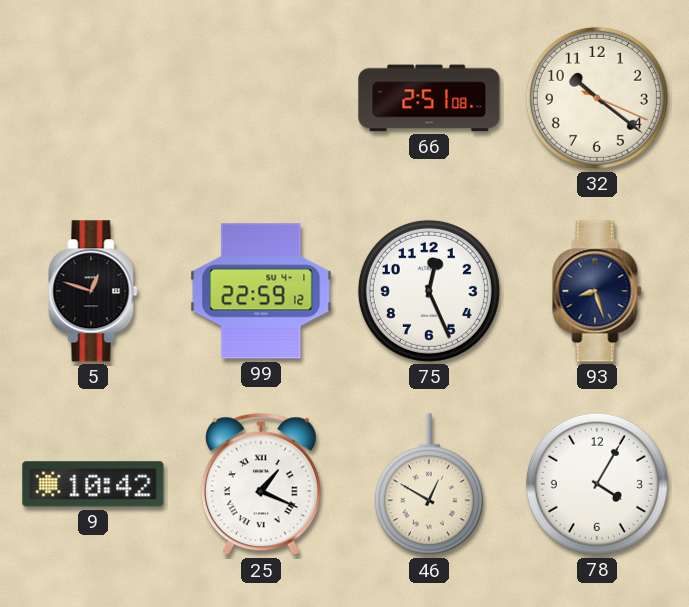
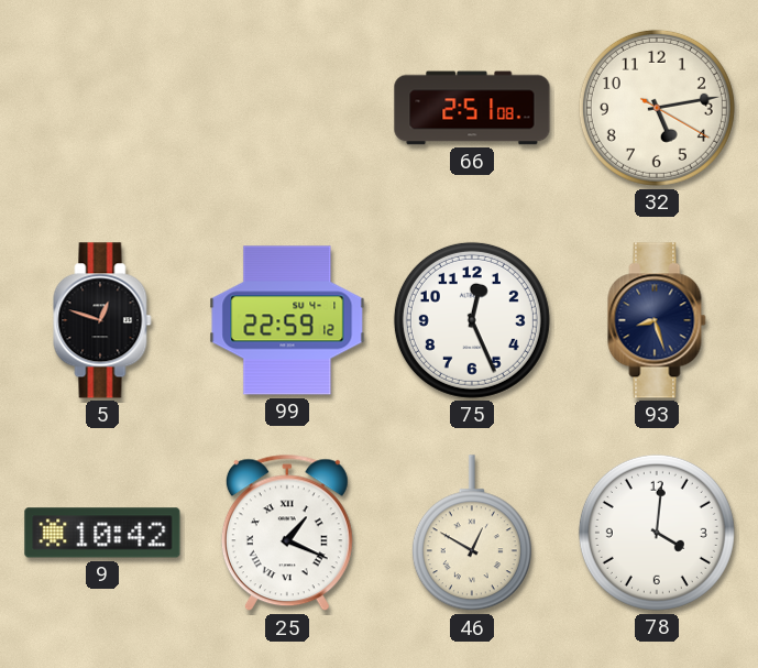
32: 10:21 -> 5:13
78: 4:05 -> 4:01
